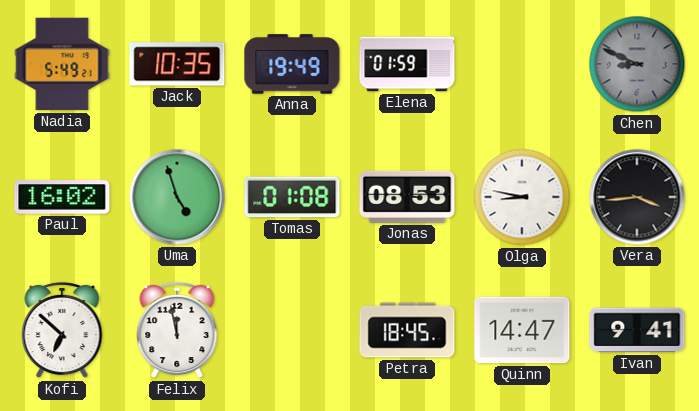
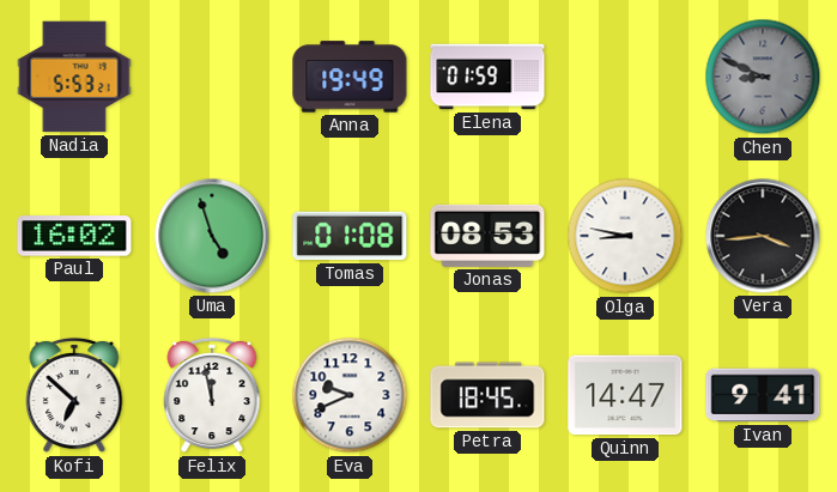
Nadia: 5:49 -> 5:53
Jack: 10:35 -> none
Eva: none -> 9:41
